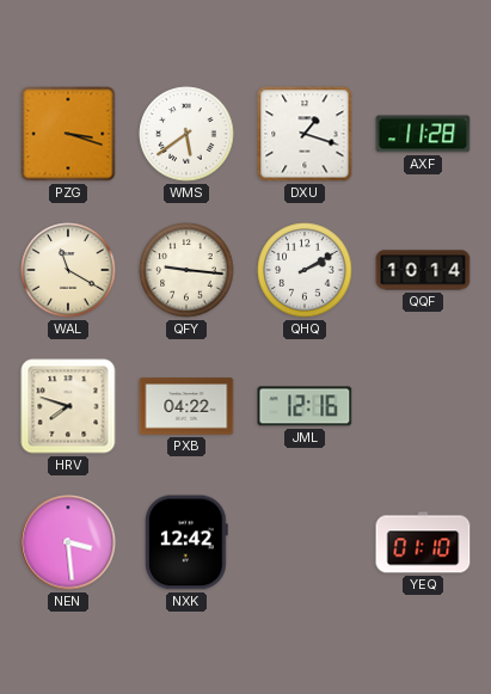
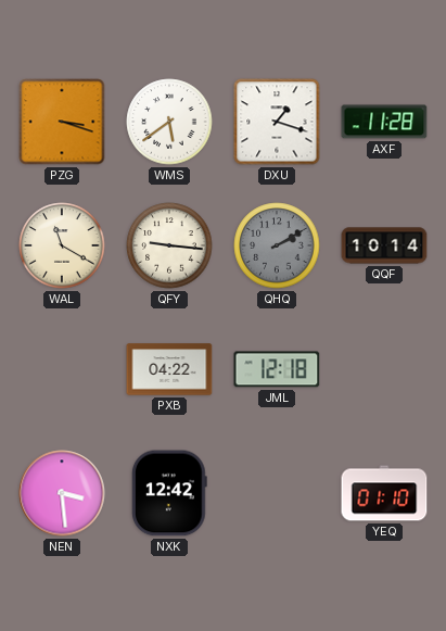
QHQ dial: white -> grey
HRV: 7:48 -> none
JML: 12:16 -> 12:18
